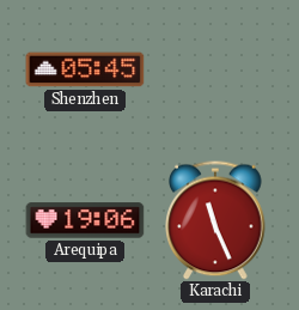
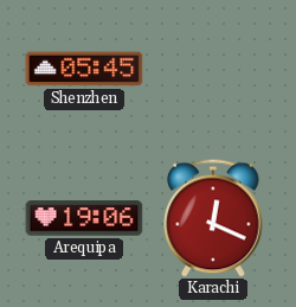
Karachi: 11:26 -> 12:19
